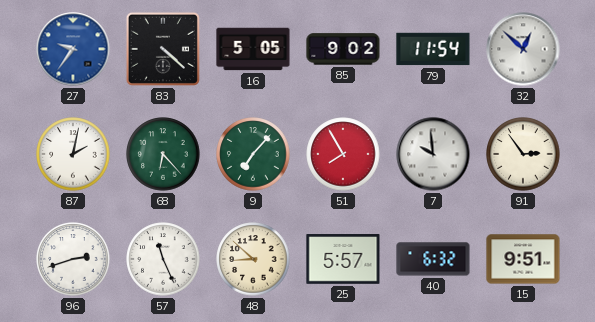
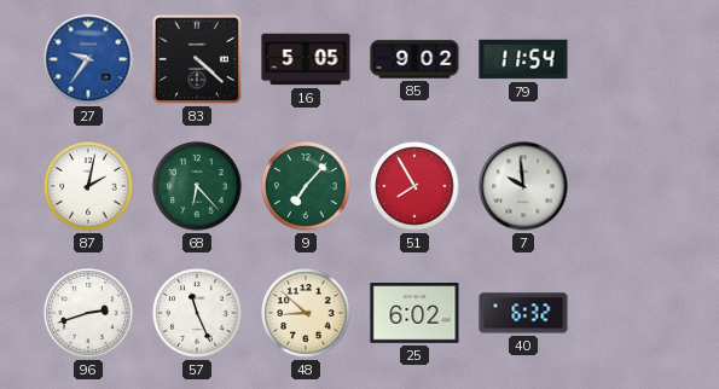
32: 12:52 -> none
91: 2:54 -> none
25: 5:57 -> 6:02
15: 9:51 -> none
